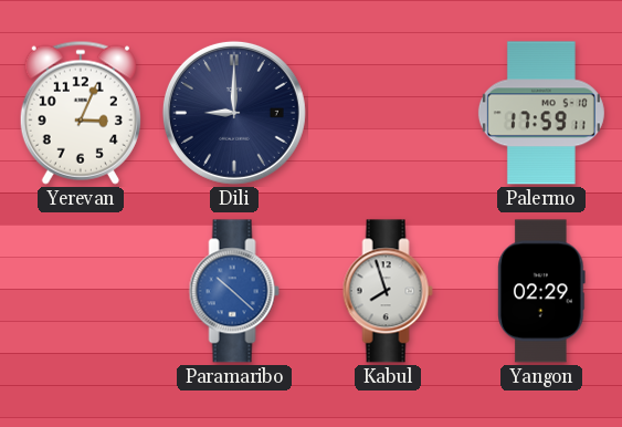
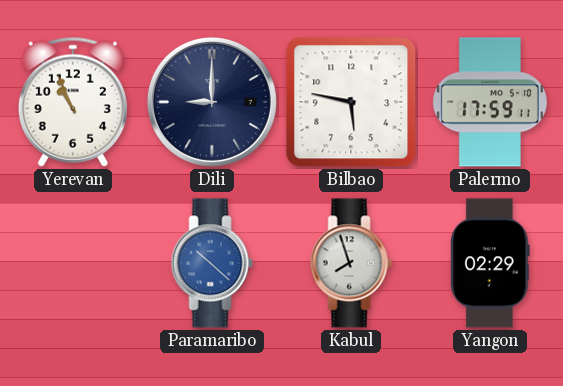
Yerevan: 3:04 -> 10:56
Bilbao: none -> 5:47
